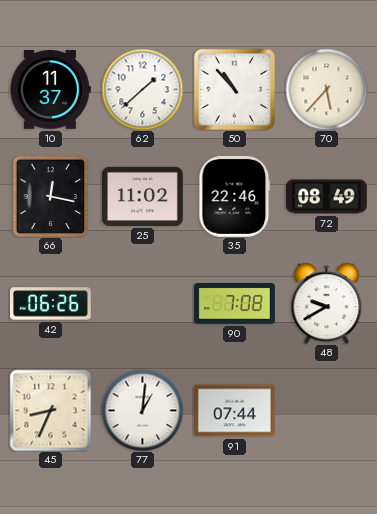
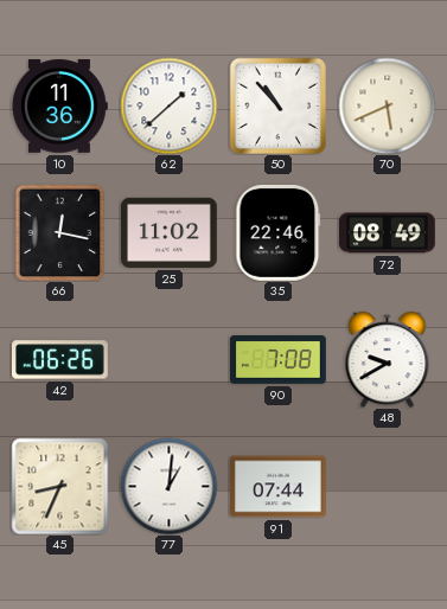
10: 11:37 -> 11:36
70: 5:37 -> 5:41
